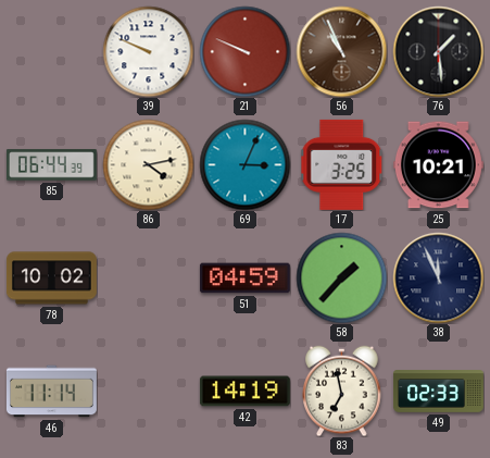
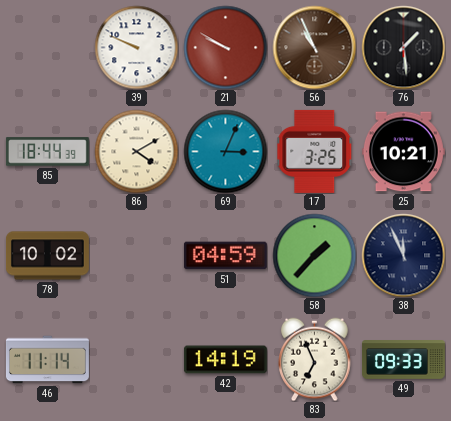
21: 9:49 -> 9:50
85: 06:44 -> 18:44
86: 4:13 -> 4:10
83: 6:58 -> 6:56
49: 02:33 -> 09:33
